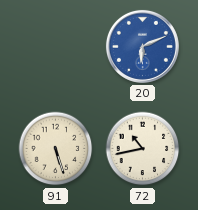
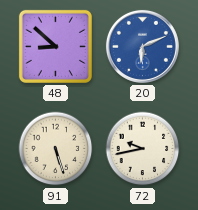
48: none -> 8:52
72: 10:43 -> 9:43
